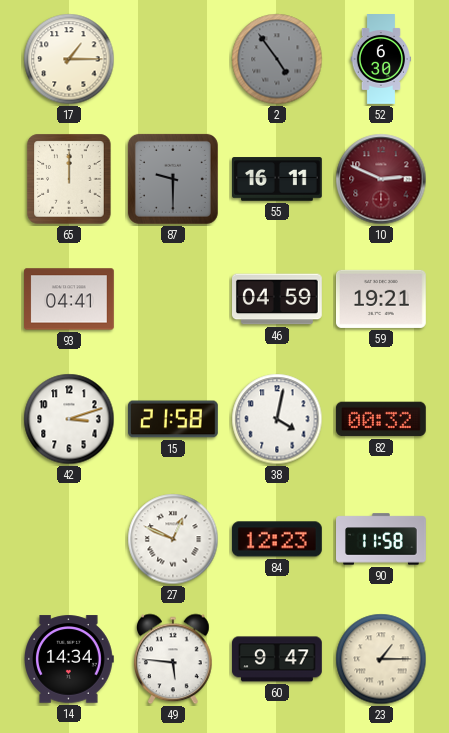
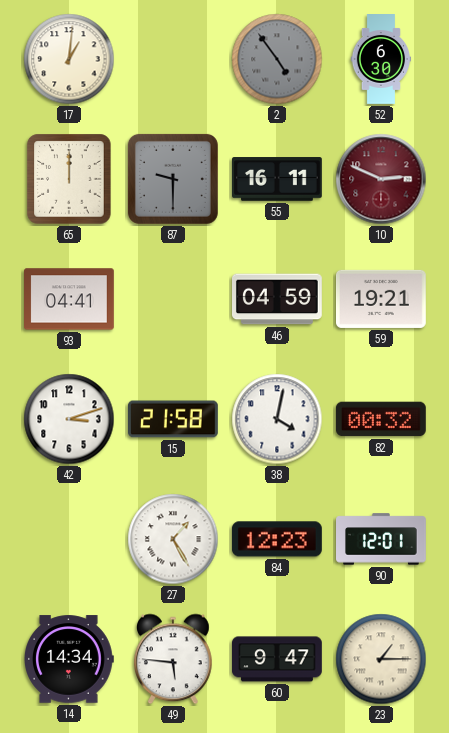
17: 1:15 -> 1:01
27: 12:49 -> 1:25
90: 11:58 -> 12:01
